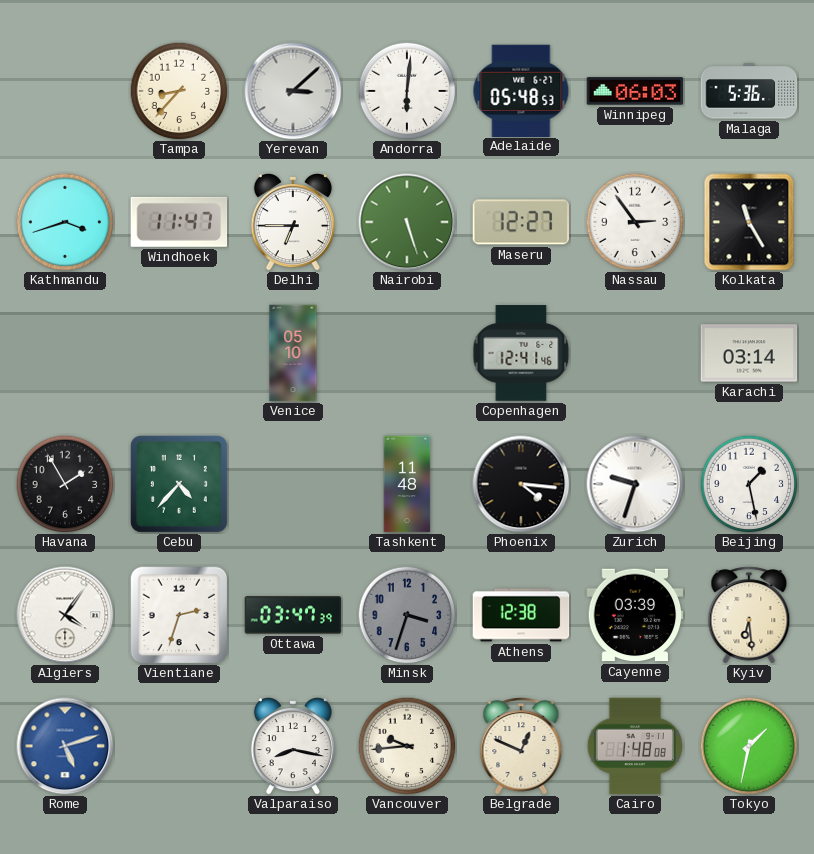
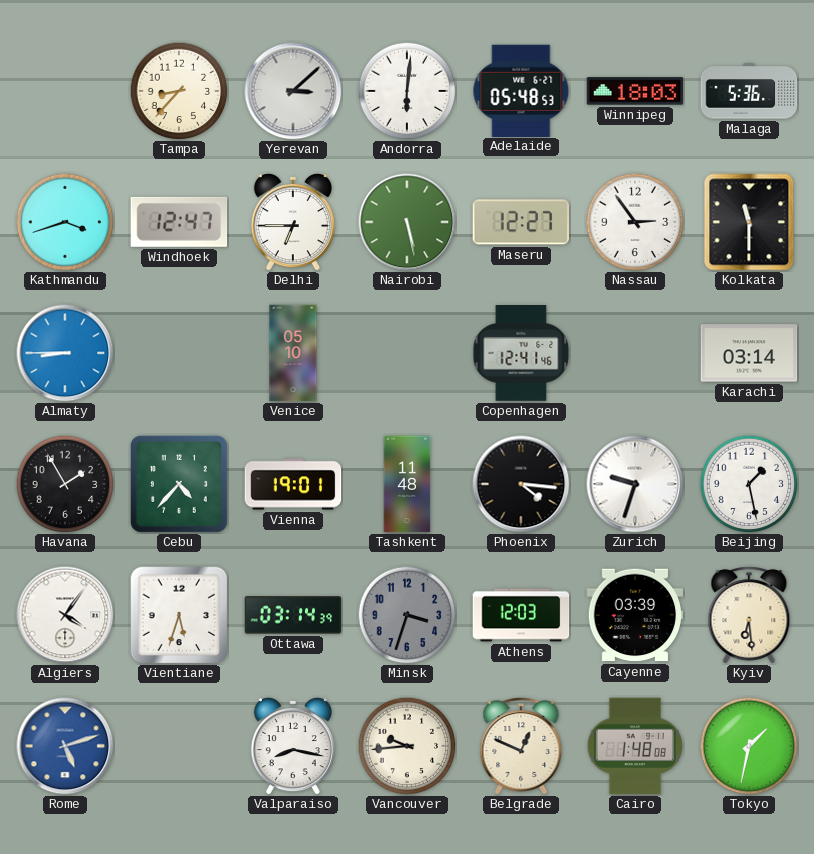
Winnipeg: 06:03 -> 18:03
Windhoek: 11:47 -> 12:47
Nairobi: 5:27 -> 5:28
Kolkata: 11:25 -> 11:30
Almaty: none -> 8:45
Vienna: none -> 19:01
Vientiane: 2:33 -> 5:33
Ottawa: 03:47 -> 03:14
Athens: 12:38 -> 12:03
